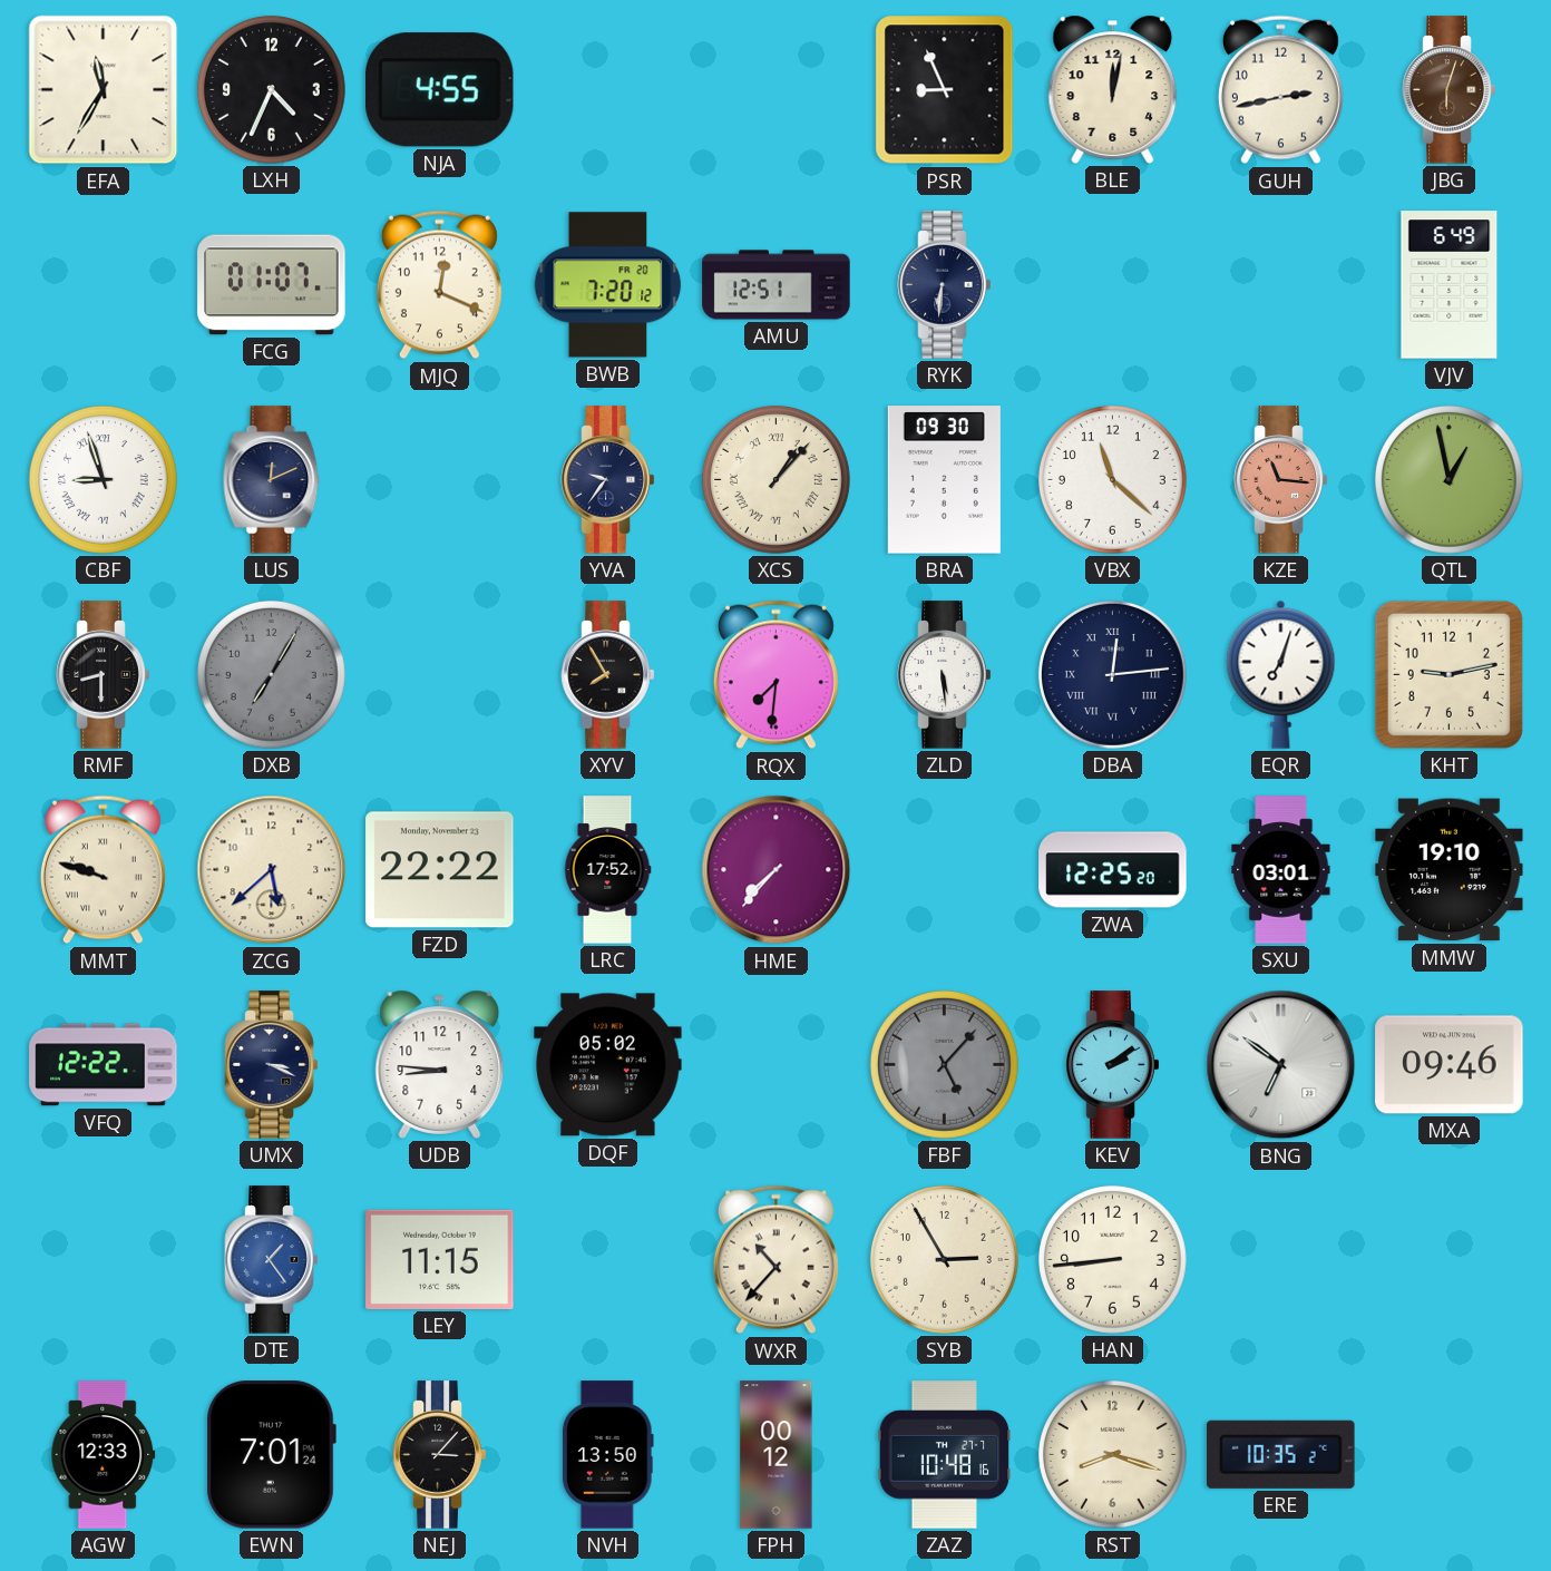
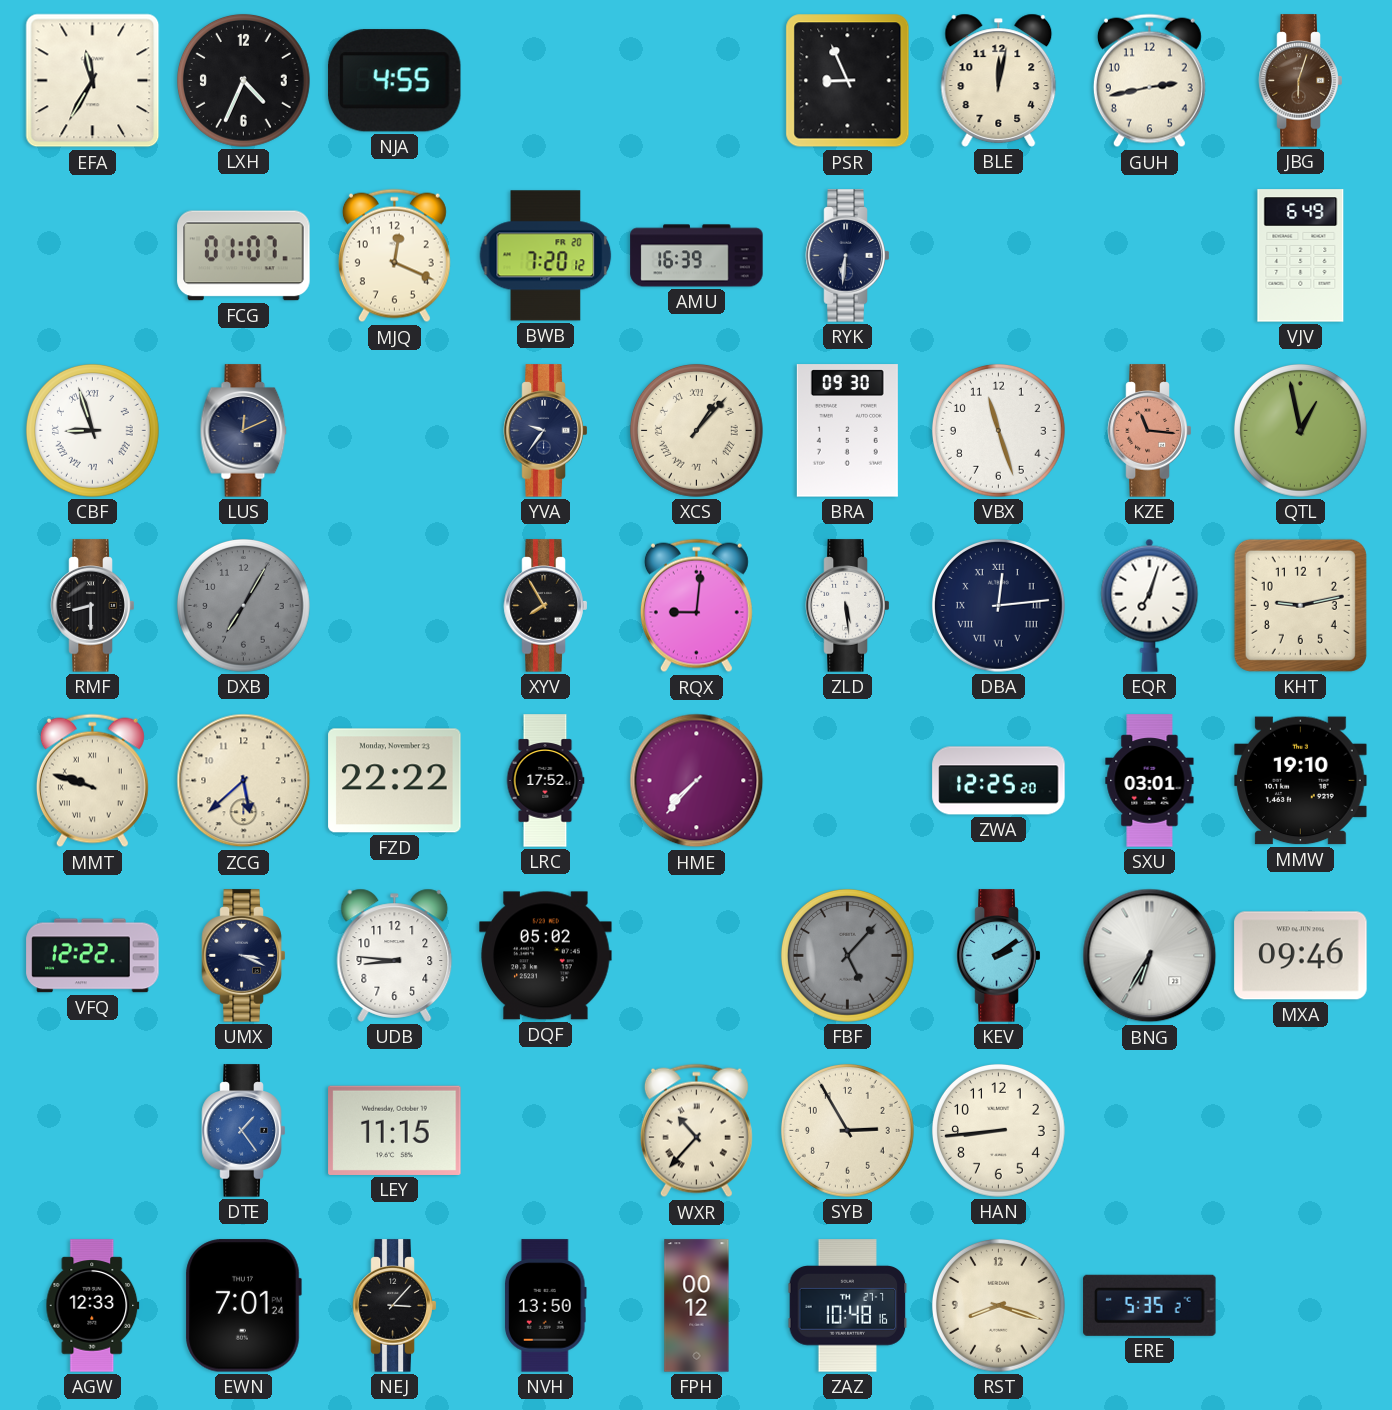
AMU: 12:51 -> 16:39
VBX: 11:22 -> 11:27
RQX: 7:31 -> 9:01
BNG: 6:51 -> 6:35
ERE: 10:35 -> 5:35
